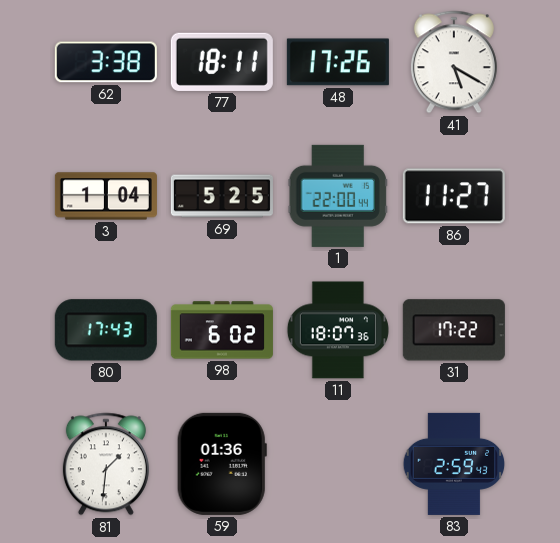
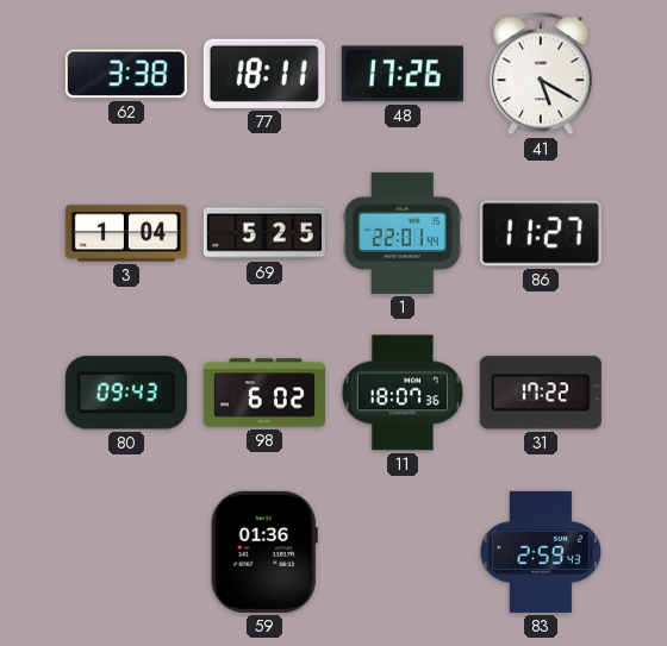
1: 22:00 -> 22:01
80: 17:43 -> 09:43
81: 1:31 -> none
